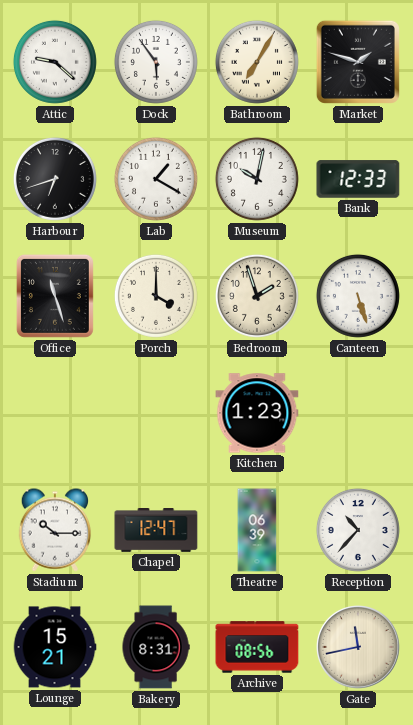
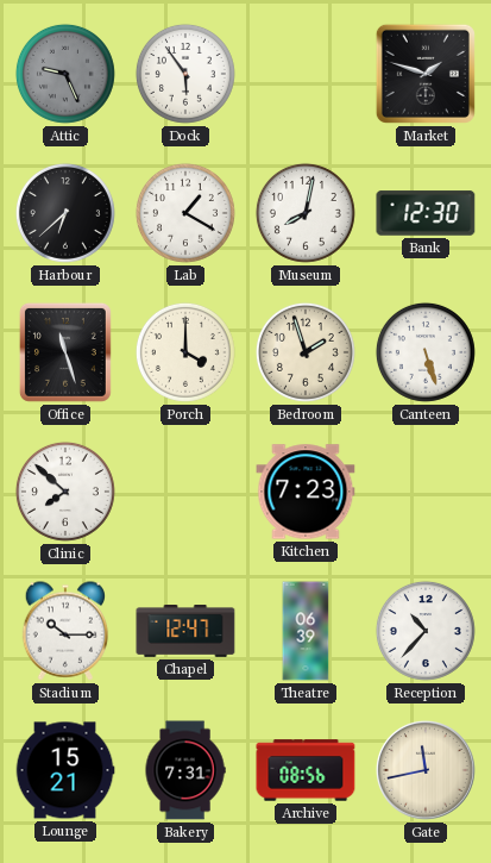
Attic: 9:22 -> 9:26
Attic dial: white -> grey
Bathroom: 7:05 -> none
Harbour: 6:42 -> 6:38
Museum: 10:02 -> 8:02
Bank: 12:33 -> 12:30
Clinic: none -> 7:52
Kitchen: 1:23 -> 7:23
Bakery: 8:31 -> 7:31
